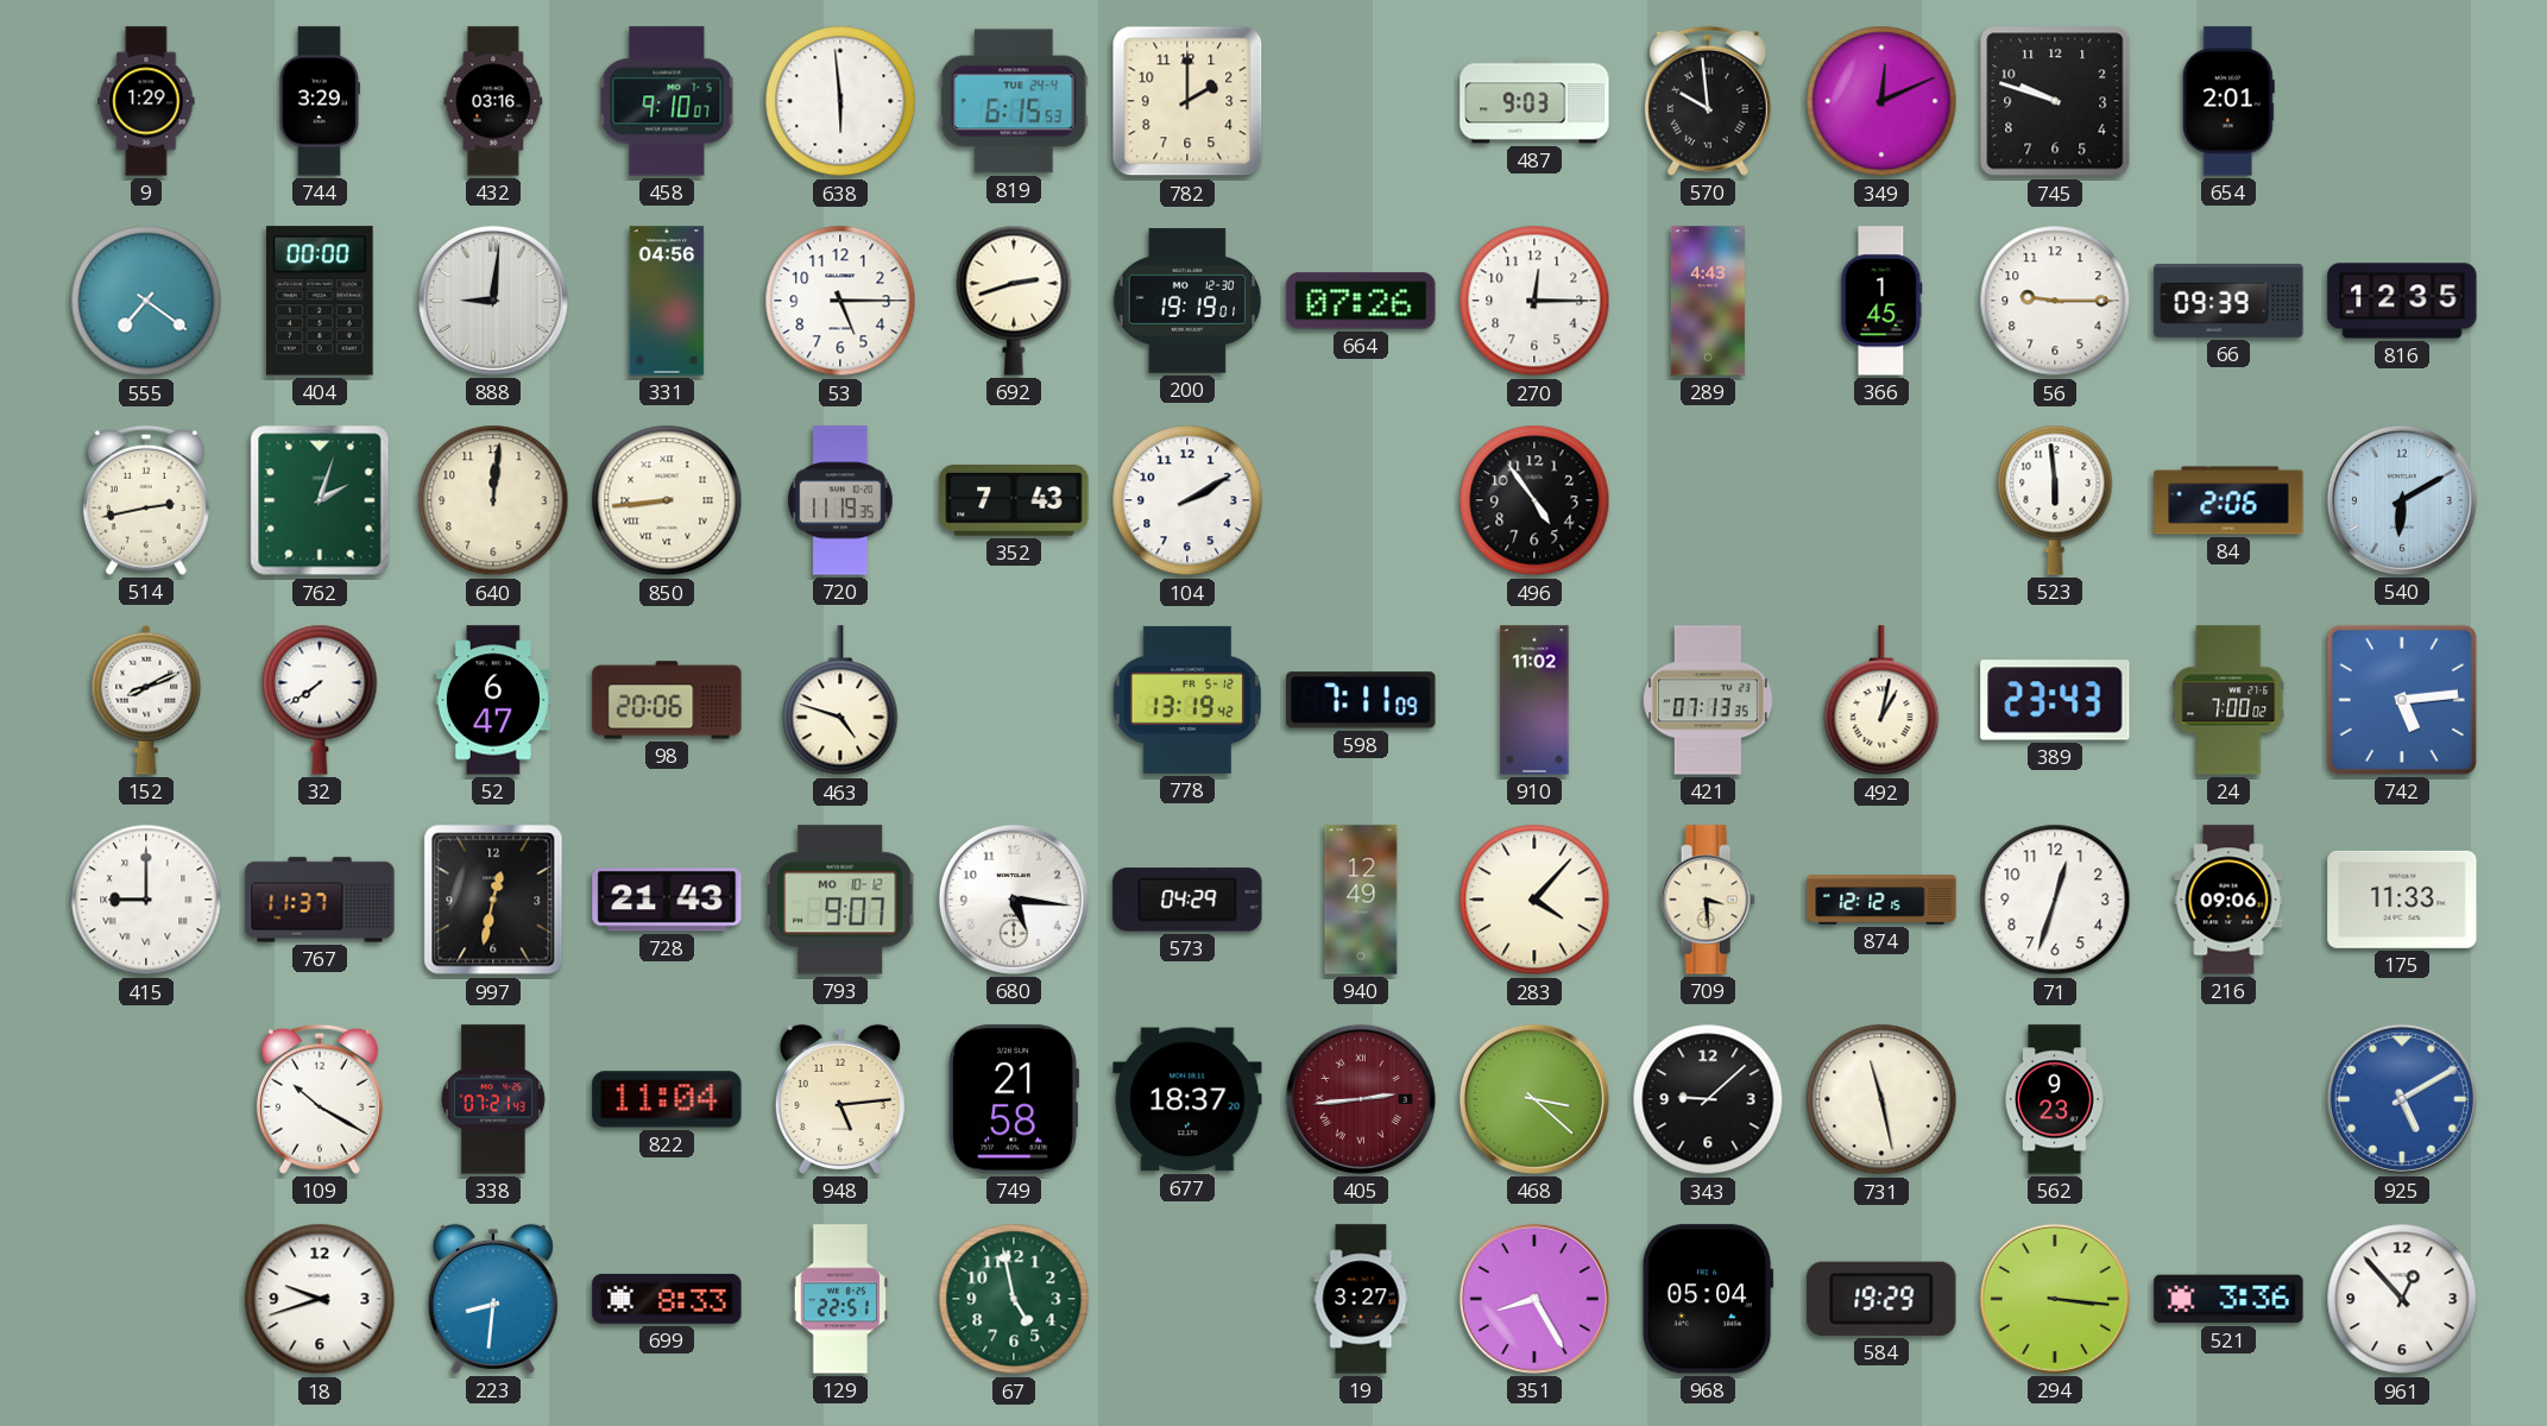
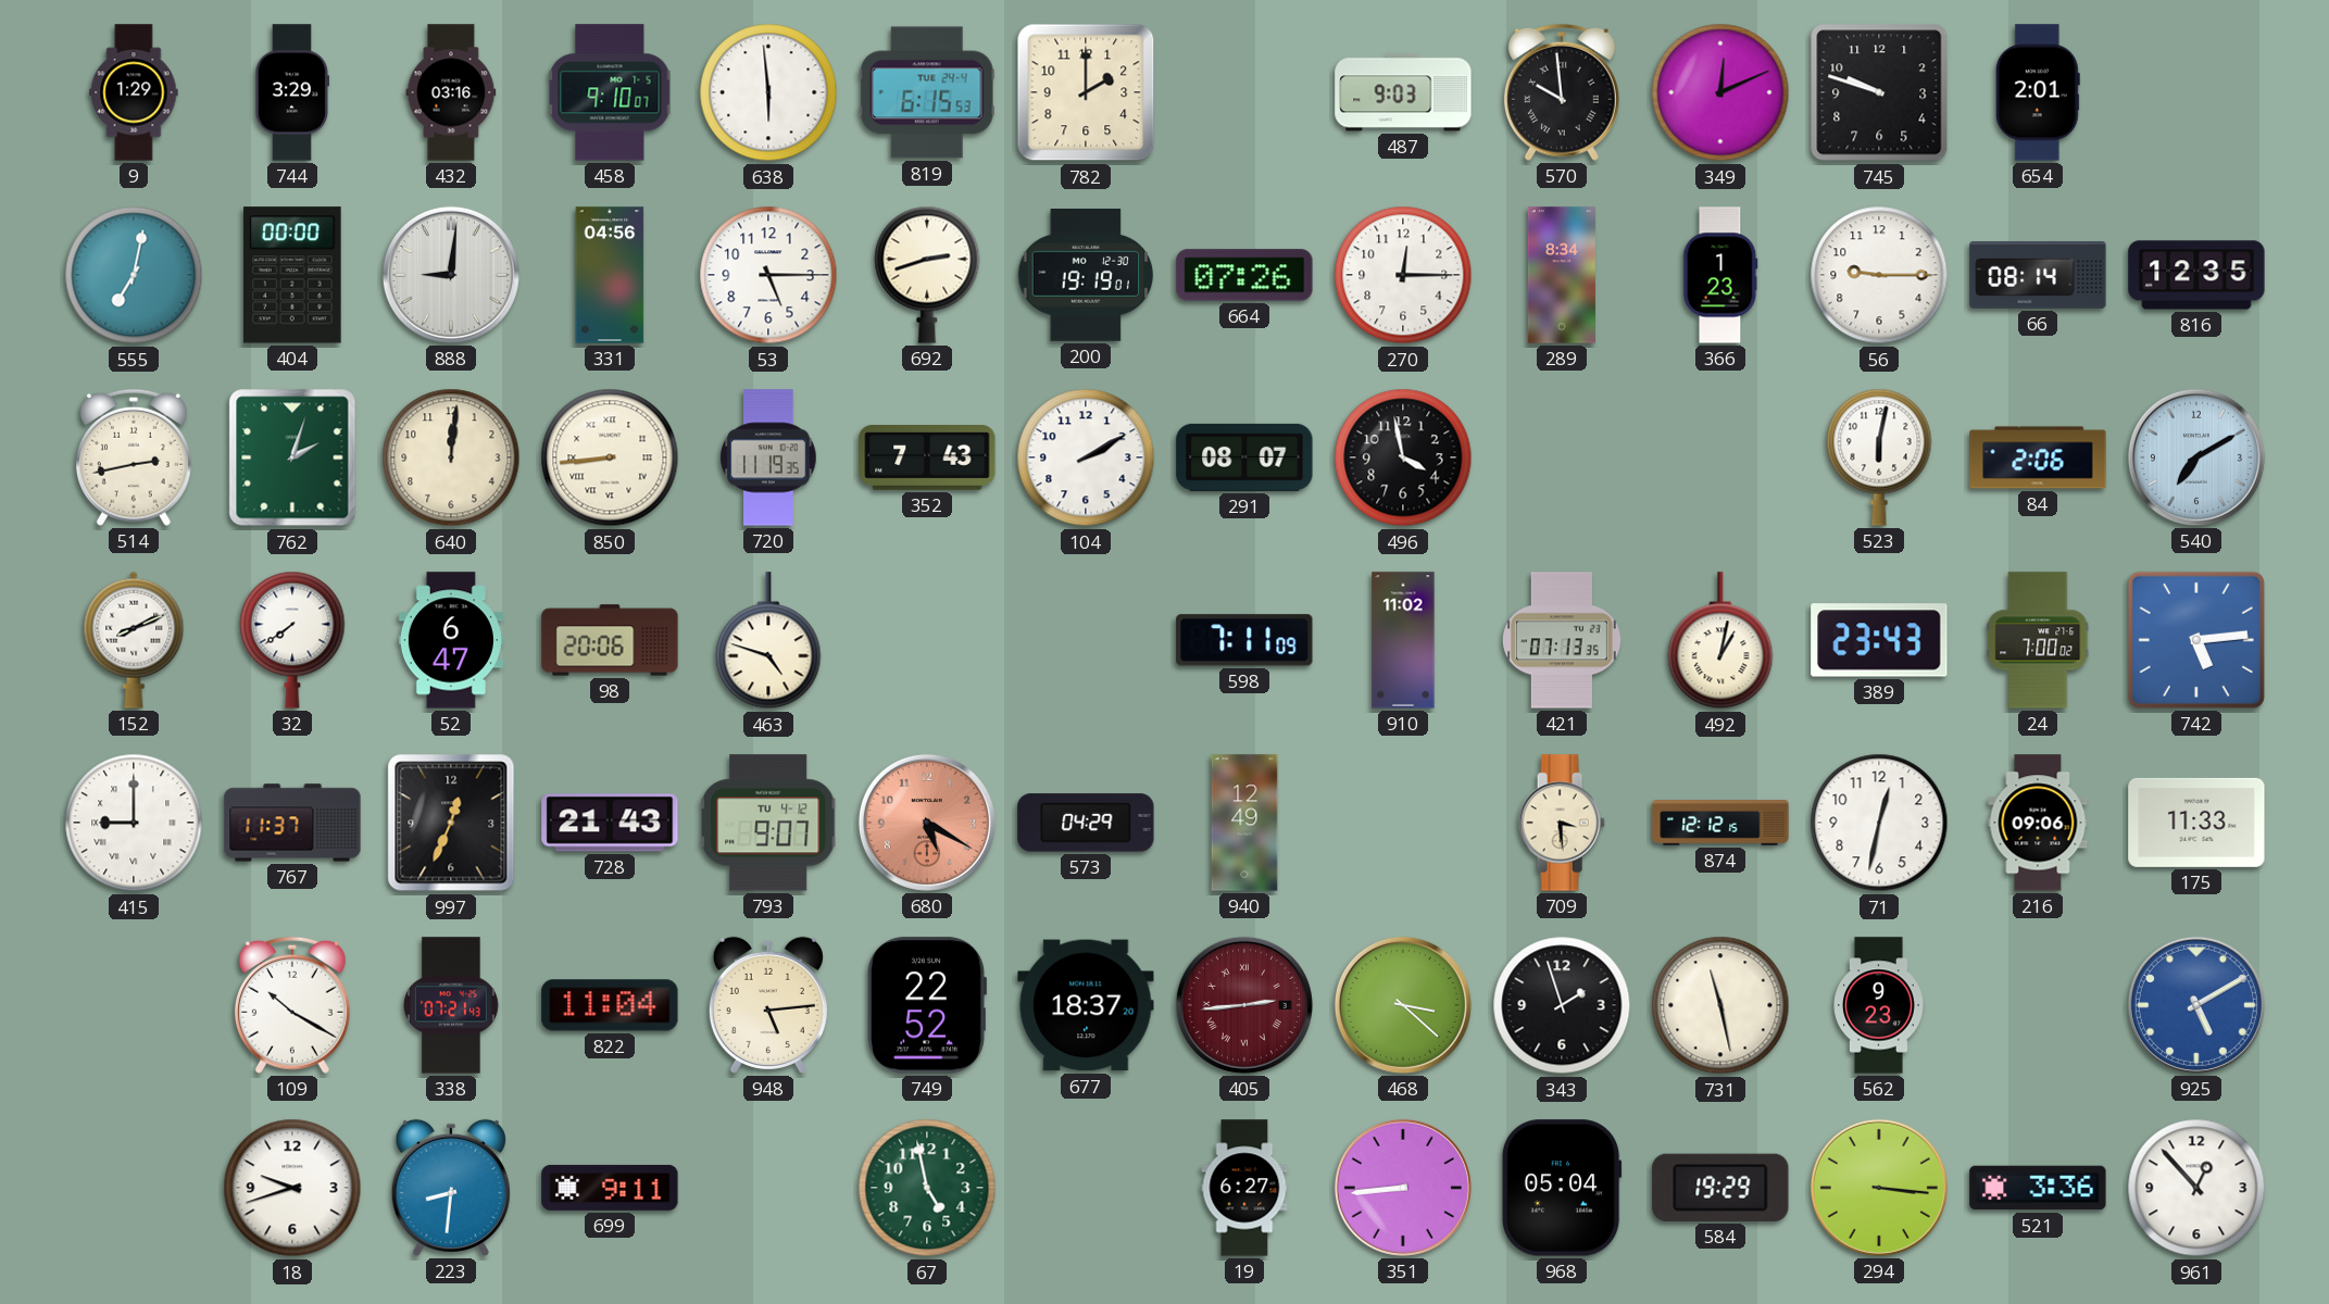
555: 7:21 -> 7:02
289: 4:43 -> 8:34
366: 1:45 -> 1:23
66: 09:39 -> 08:14
291: none -> 08:07
496: 4:54 -> 3:58
523: 5:59 -> 6:02
540: 6:10 -> 7:10
778: 13:19 -> none
997: 12:32 -> 12:34
793 date: MO 10-12 -> TU 4-12
680: 5:16 -> 5:20
680 dial: white -> salmon
283: 4:07 -> none
71: 12:33 -> 12:32
749: 21:58 -> 22:52
343: 9:08 -> 1:57
699: 8:33 -> 9:11
129: 22:51 -> none
19: 3:27 -> 6:27
351: 8:25 -> 8:44
